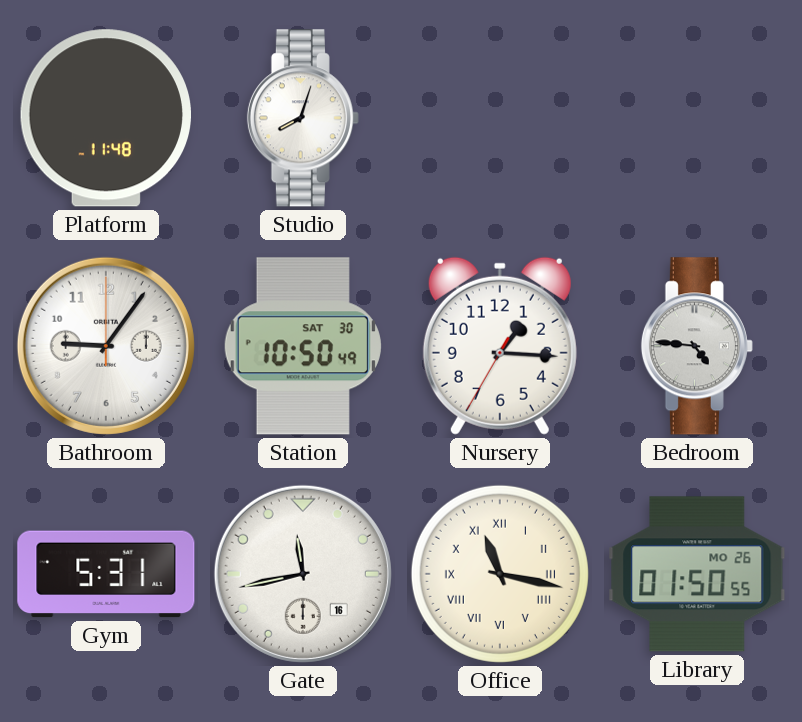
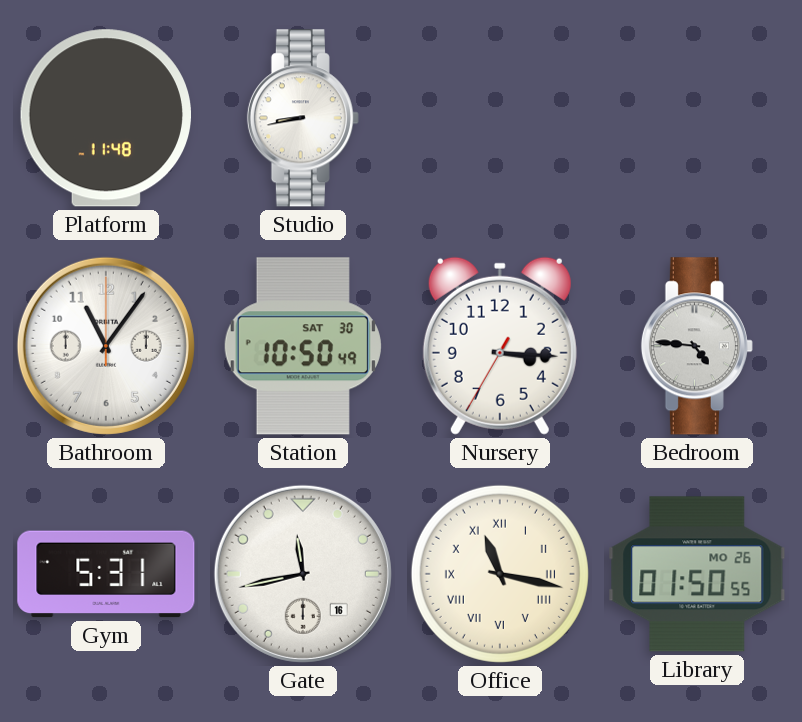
Studio: 8:03 -> 8:43
Bathroom: 9:06 -> 11:06
Nursery: 1:15 -> 3:15
